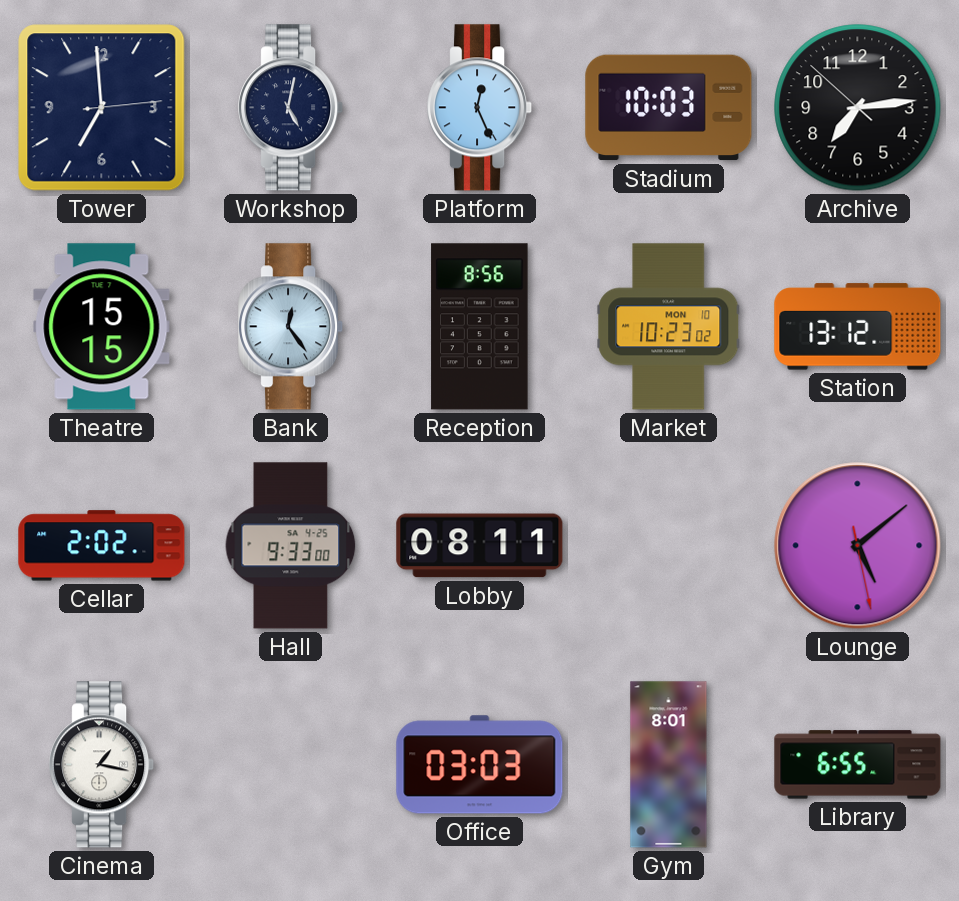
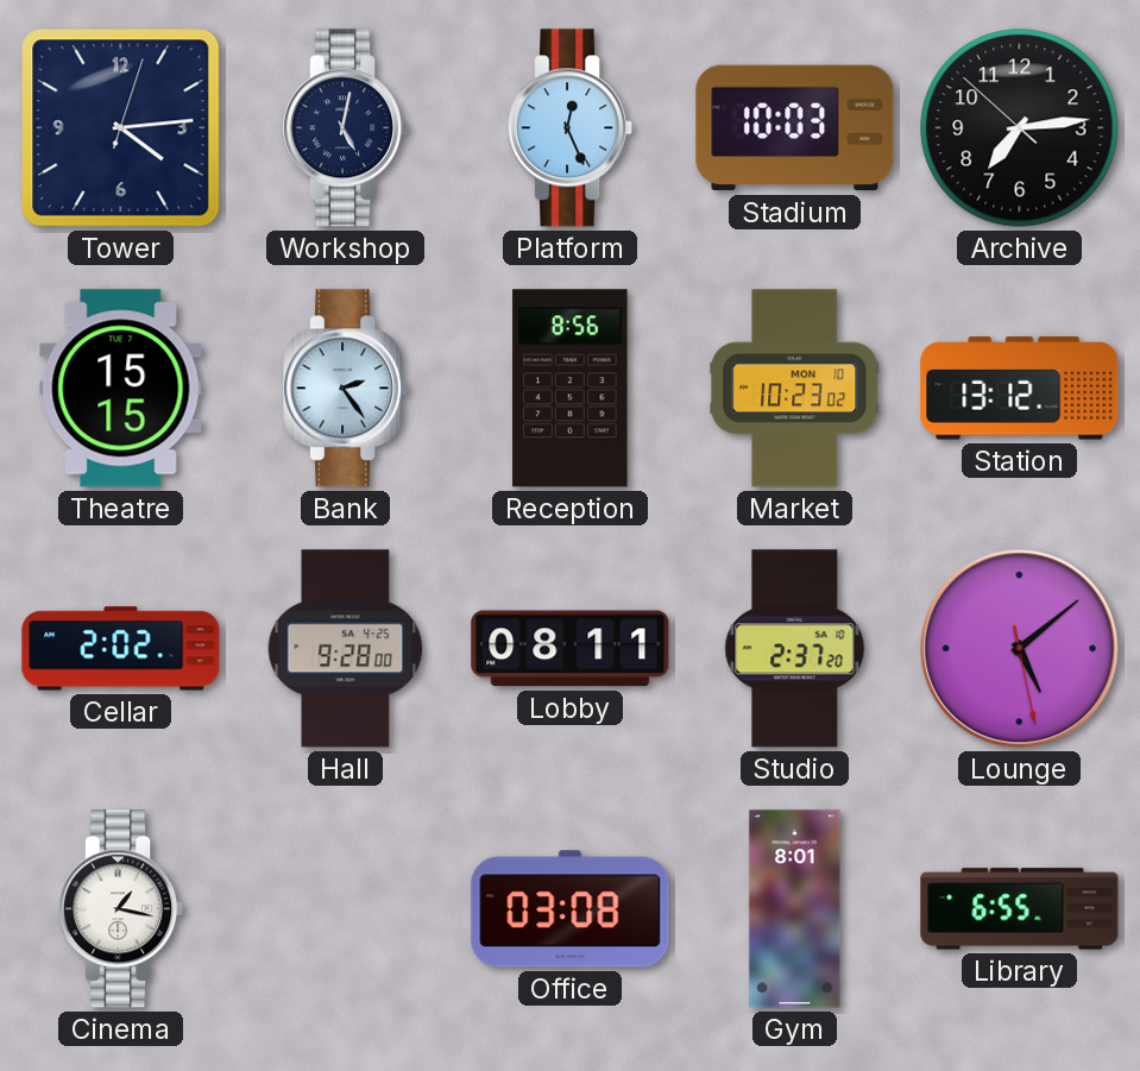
Tower: 6:59 -> 4:14
Bank: 12:24 -> 2:24
Hall: 9:33 -> 9:28
Studio: none -> 2:37
Office: 03:03 -> 03:08
